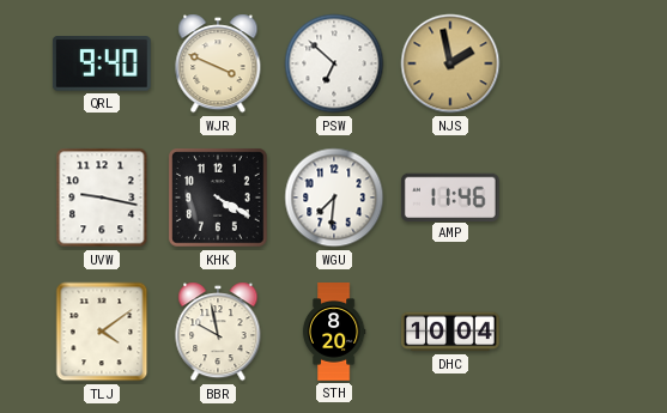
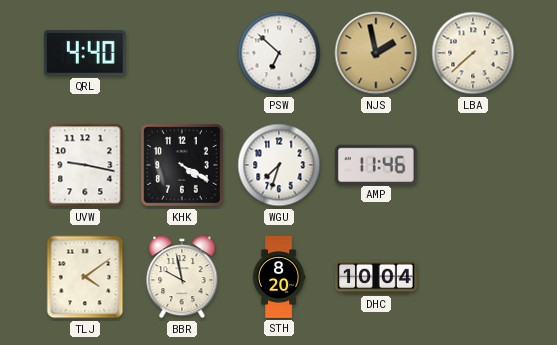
QRL: 9:40 -> 4:40
WJR: 3:49 -> none
LBA: none -> 7:38
WGU: 7:31 -> 7:33
